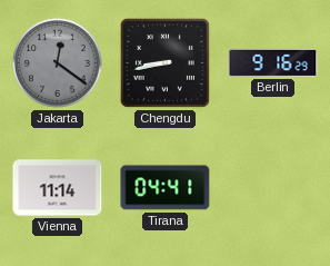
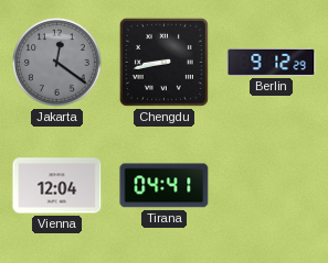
Berlin: 9:16 -> 9:12
Vienna: 11:14 -> 12:04
